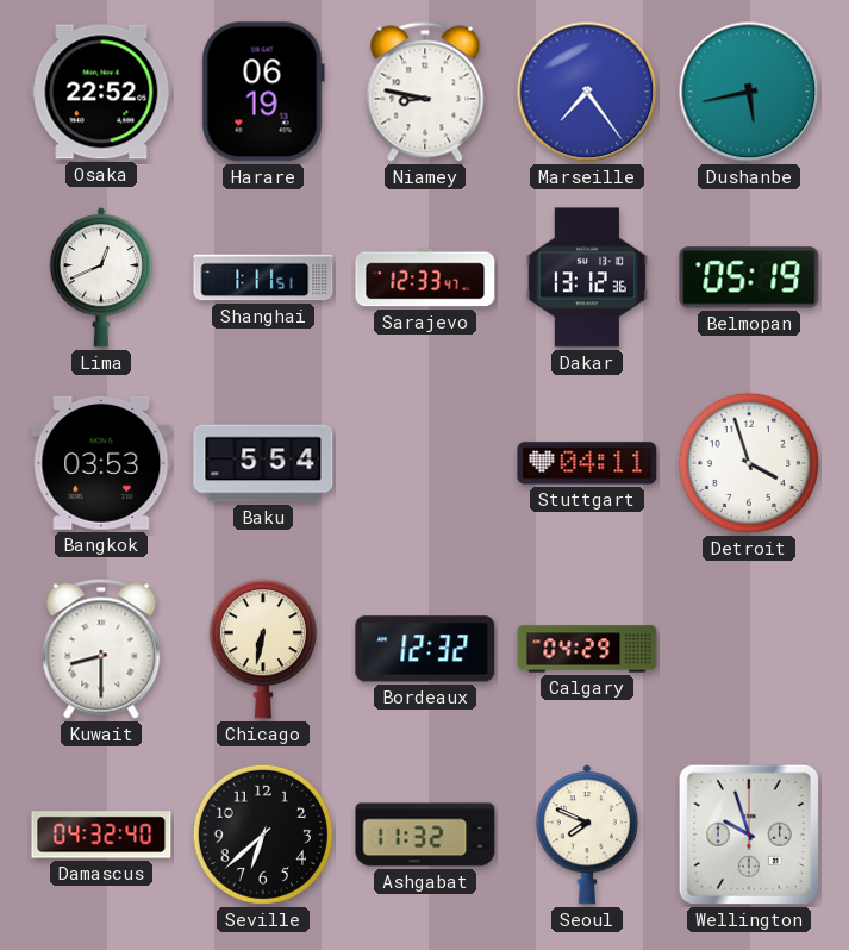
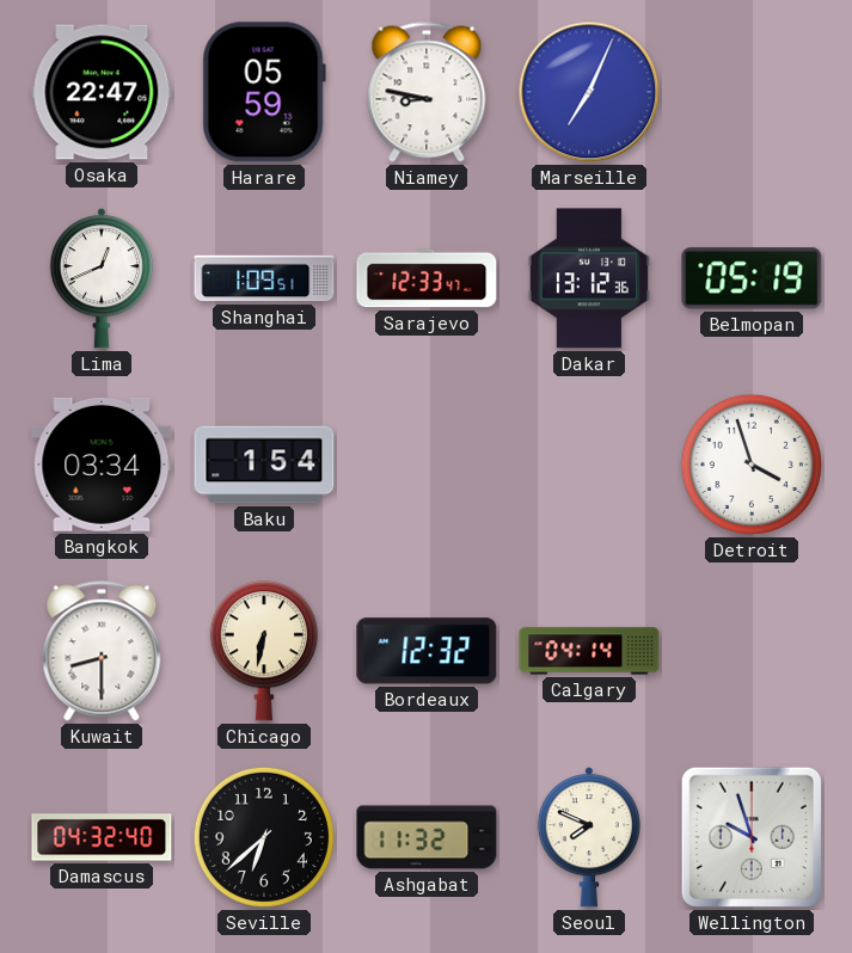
Osaka: 22:52 -> 22:47
Harare: 06:19 -> 05:59
Marseille: 7:24 -> 7:04
Dushanbe: 5:43 -> none
Shanghai: 1:11 -> 1:09
Bangkok: 03:53 -> 03:34
Baku: 5:54 -> 1:54
Stuttgart: 04:11 -> none
Calgary: 04:29 -> 04:14
